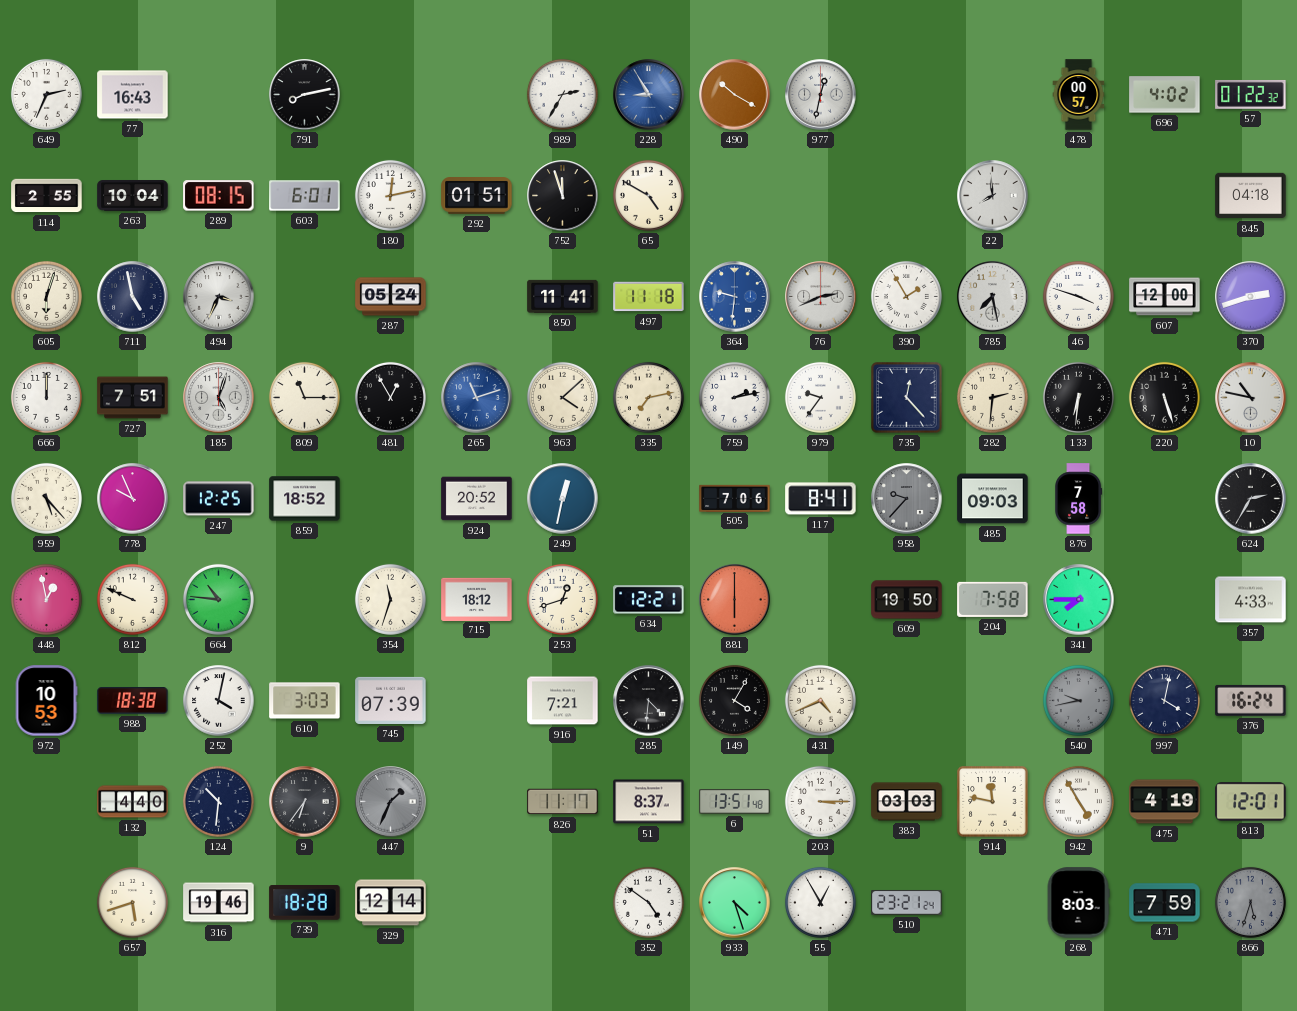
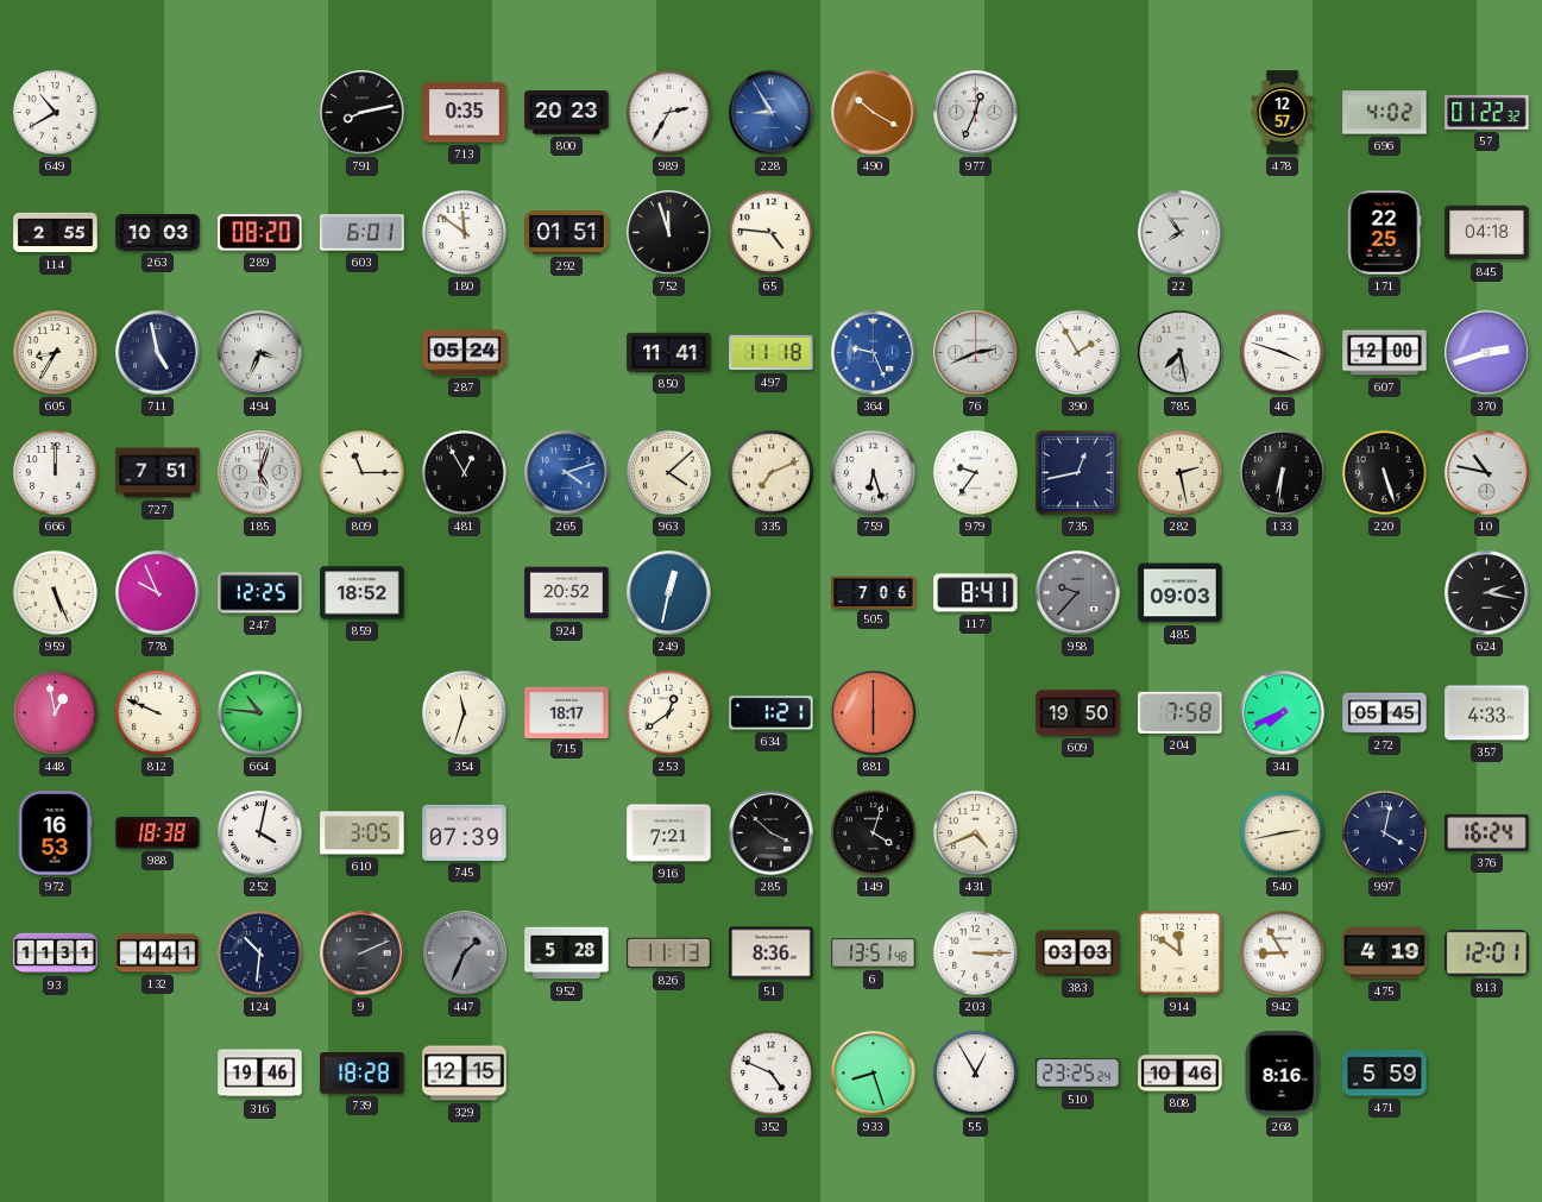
649: 2:34 -> 10:40
77: 16:43 -> none
713: none -> 0:35
800: none -> 20:23
977: 12:32 -> 12:34
478: 00:57 -> 12:57
263: 10:04 -> 10:03
289: 08:15 -> 08:20
180: 12:13 -> 11:51
65: 4:50 -> 4:46
22: 7:59 -> 7:54
171: none -> 22:25
605: 6:03 -> 8:35
364: 9:31 -> 9:26
265: 11:12 -> 4:12
335: 7:13 -> 7:11
759: 2:13 -> 6:27
735: 12:23 -> 12:43
282: 2:31 -> 2:28
959: 5:23 -> 5:26
876: 7:58 -> none
624: 2:35 -> 2:17
715: 18:12 -> 18:17
253: 12:42 -> 12:39
634: 12:21 -> 1:21
341: 7:45 -> 7:41
272: none -> 05:45
972: 10:53 -> 16:53
610: 3:03 -> 3:05
285: 4:31 -> 3:52
149: 4:05 -> 4:03
540: 9:43 -> 2:43
540 dial: grey -> cream
93: none -> 11:31
132: 4:40 -> 4:41
9: 6:36 -> 2:11
952: none -> 5:28
826: 11:17 -> 11:13
51: 8:37 -> 8:36
914: 11:47 -> 11:51
942: 4:55 -> 8:55
657: 5:42 -> none
329: 12:14 -> 12:15
352: 4:51 -> 4:49
933: 4:27 -> 8:27
510: 23:21 -> 23:25
808: none -> 10:46
268: 8:03 -> 8:16
471: 7:59 -> 5:59
866: 5:33 -> none
